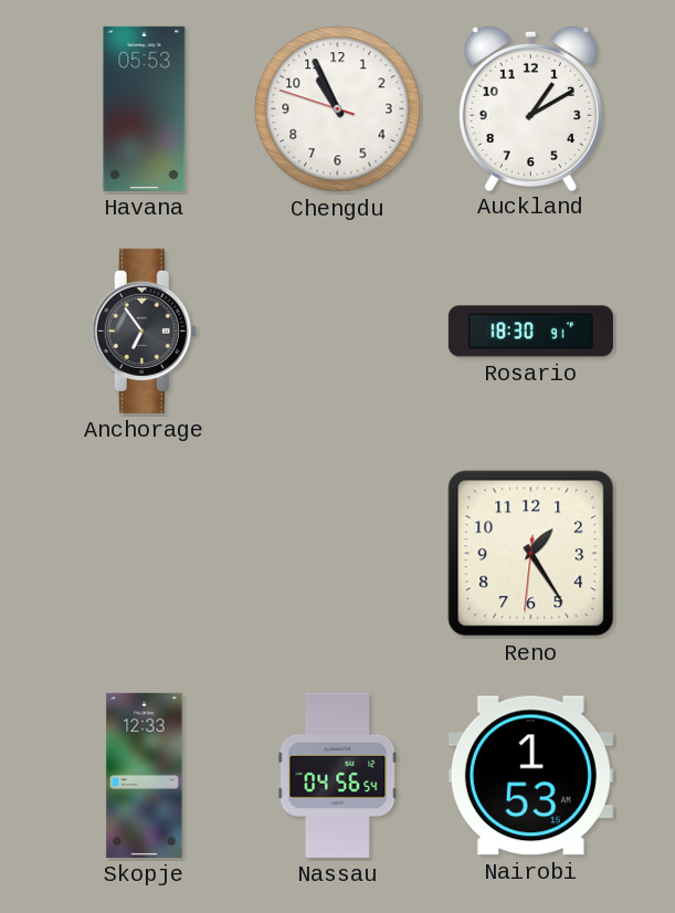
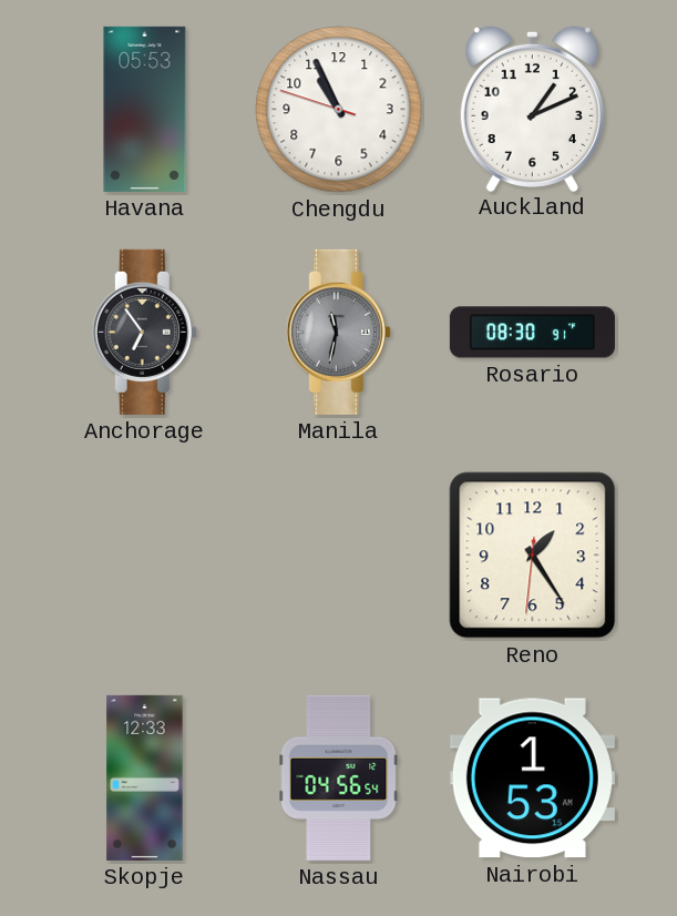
Auckland: 1:10 -> 1:11
Manila: none -> 11:32
Rosario: 18:30 -> 08:30
